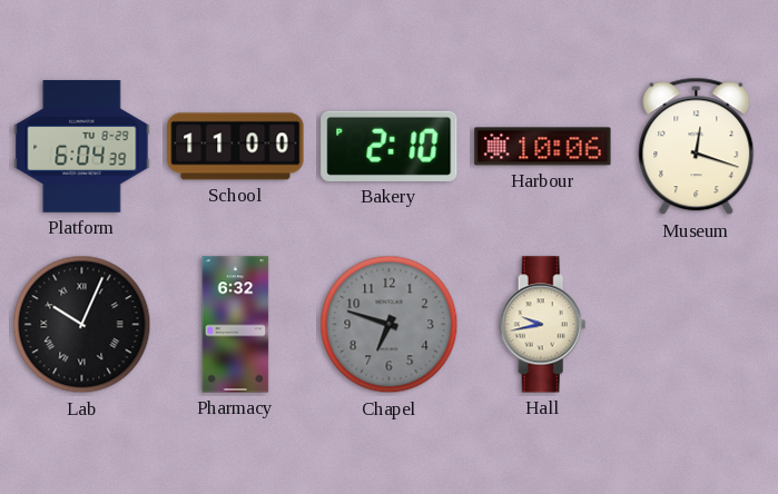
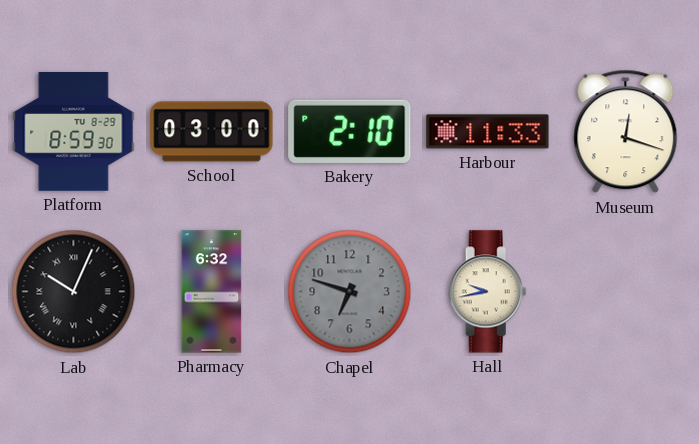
Platform: 6:04 -> 8:59
School: 11:00 -> 03:00
Harbour: 10:06 -> 11:33
